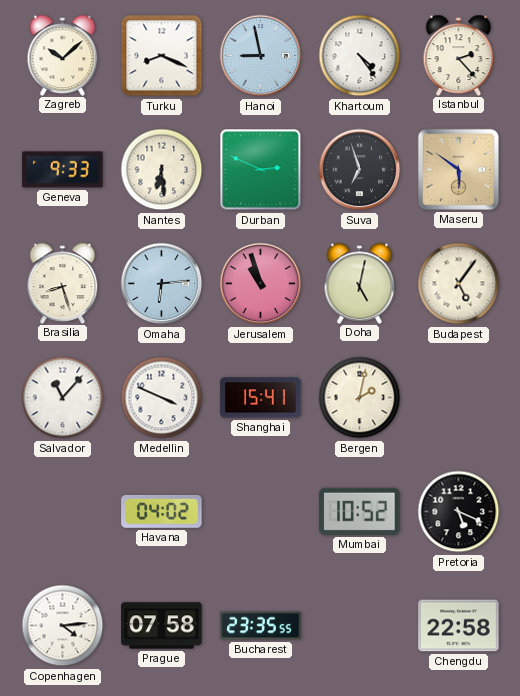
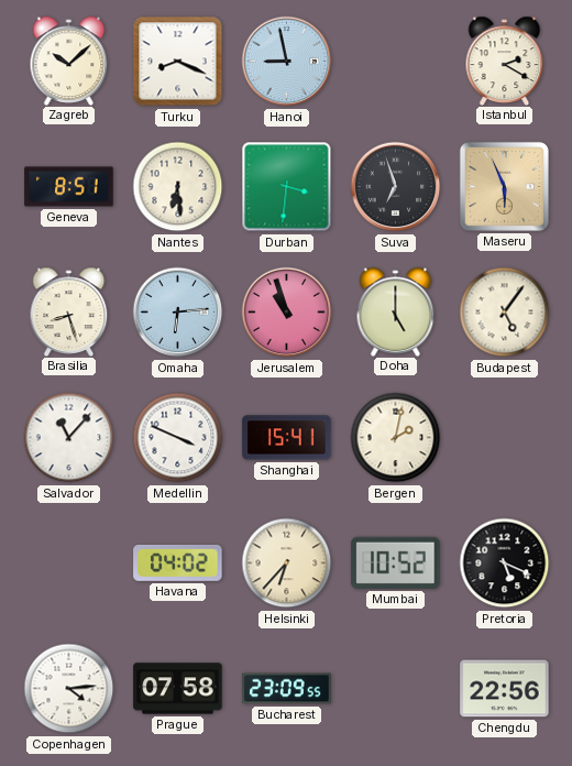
Khartoum: 4:24 -> none
Istanbul: 2:23 -> 2:20
Geneva: 9:33 -> 8:51
Durban: 2:49 -> 3:31
Maseru: 5:51 -> 5:56
Doha: 5:02 -> 5:00
Helsinki: none -> 6:37
Bucharest: 23:35 -> 23:09
Chengdu: 22:58 -> 22:56
